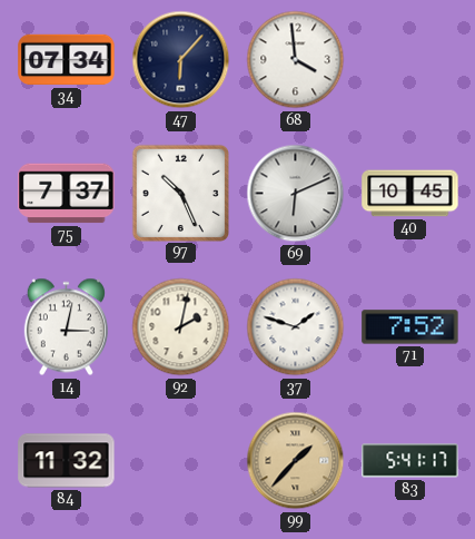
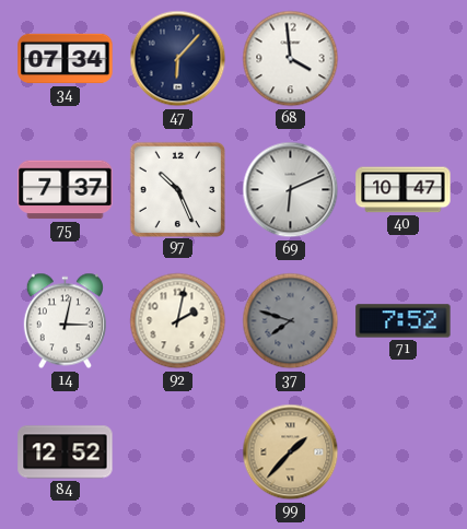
40: 10:45 -> 10:47
37: 1:48 -> 7:48
37 dial: white -> grey
84: 11:32 -> 12:52
83: 5:41 -> none
